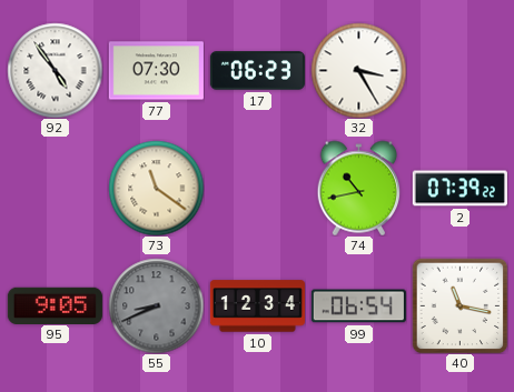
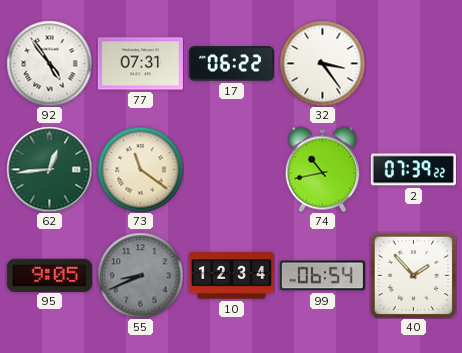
77: 07:30 -> 07:31
17: 06:23 -> 06:22
32: 3:25 -> 3:24
62: none -> 12:44
40: 11:17 -> 1:53
